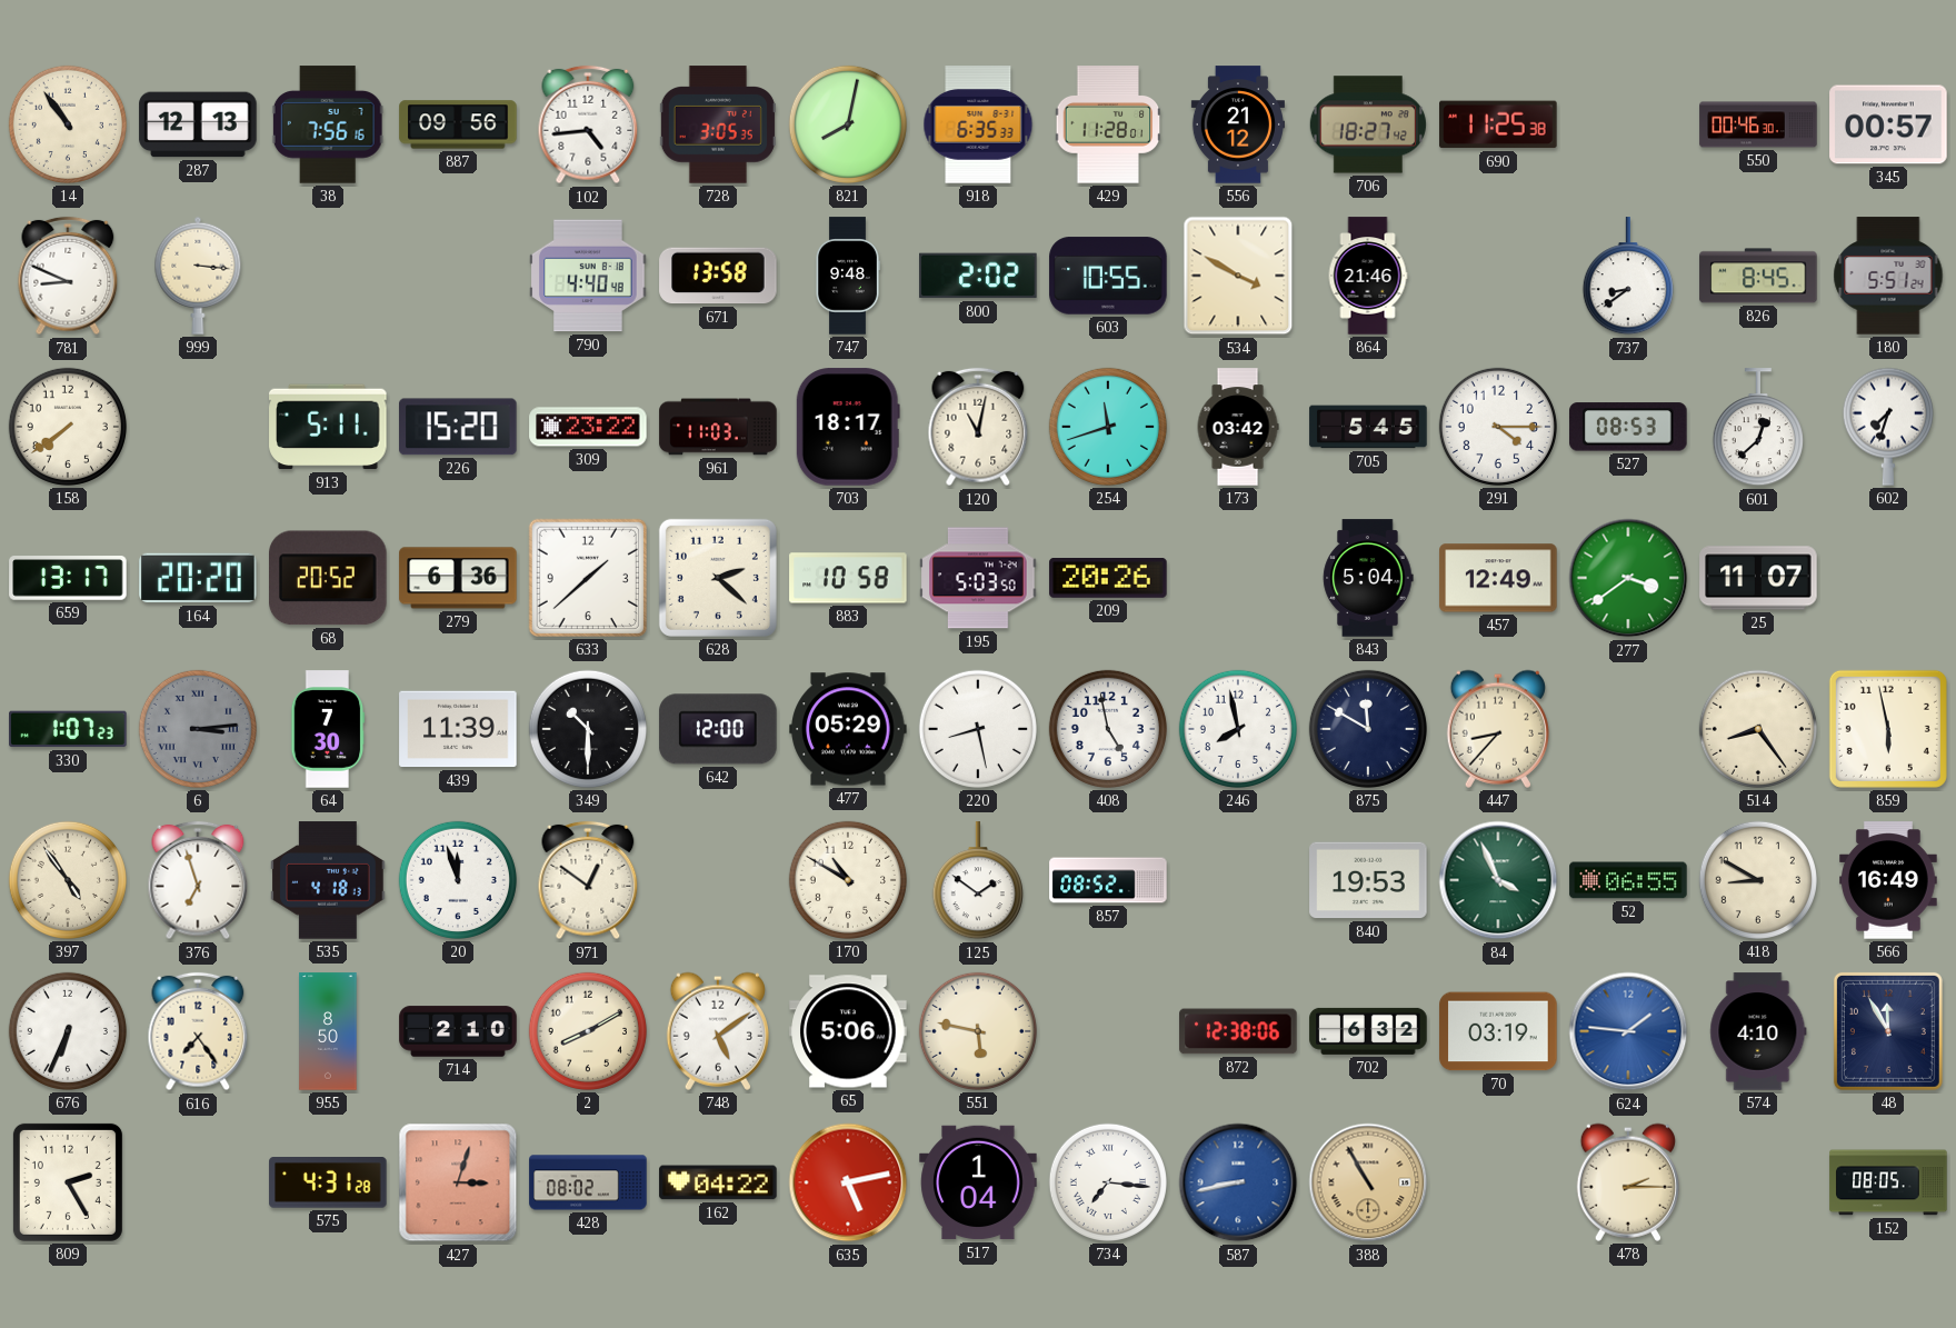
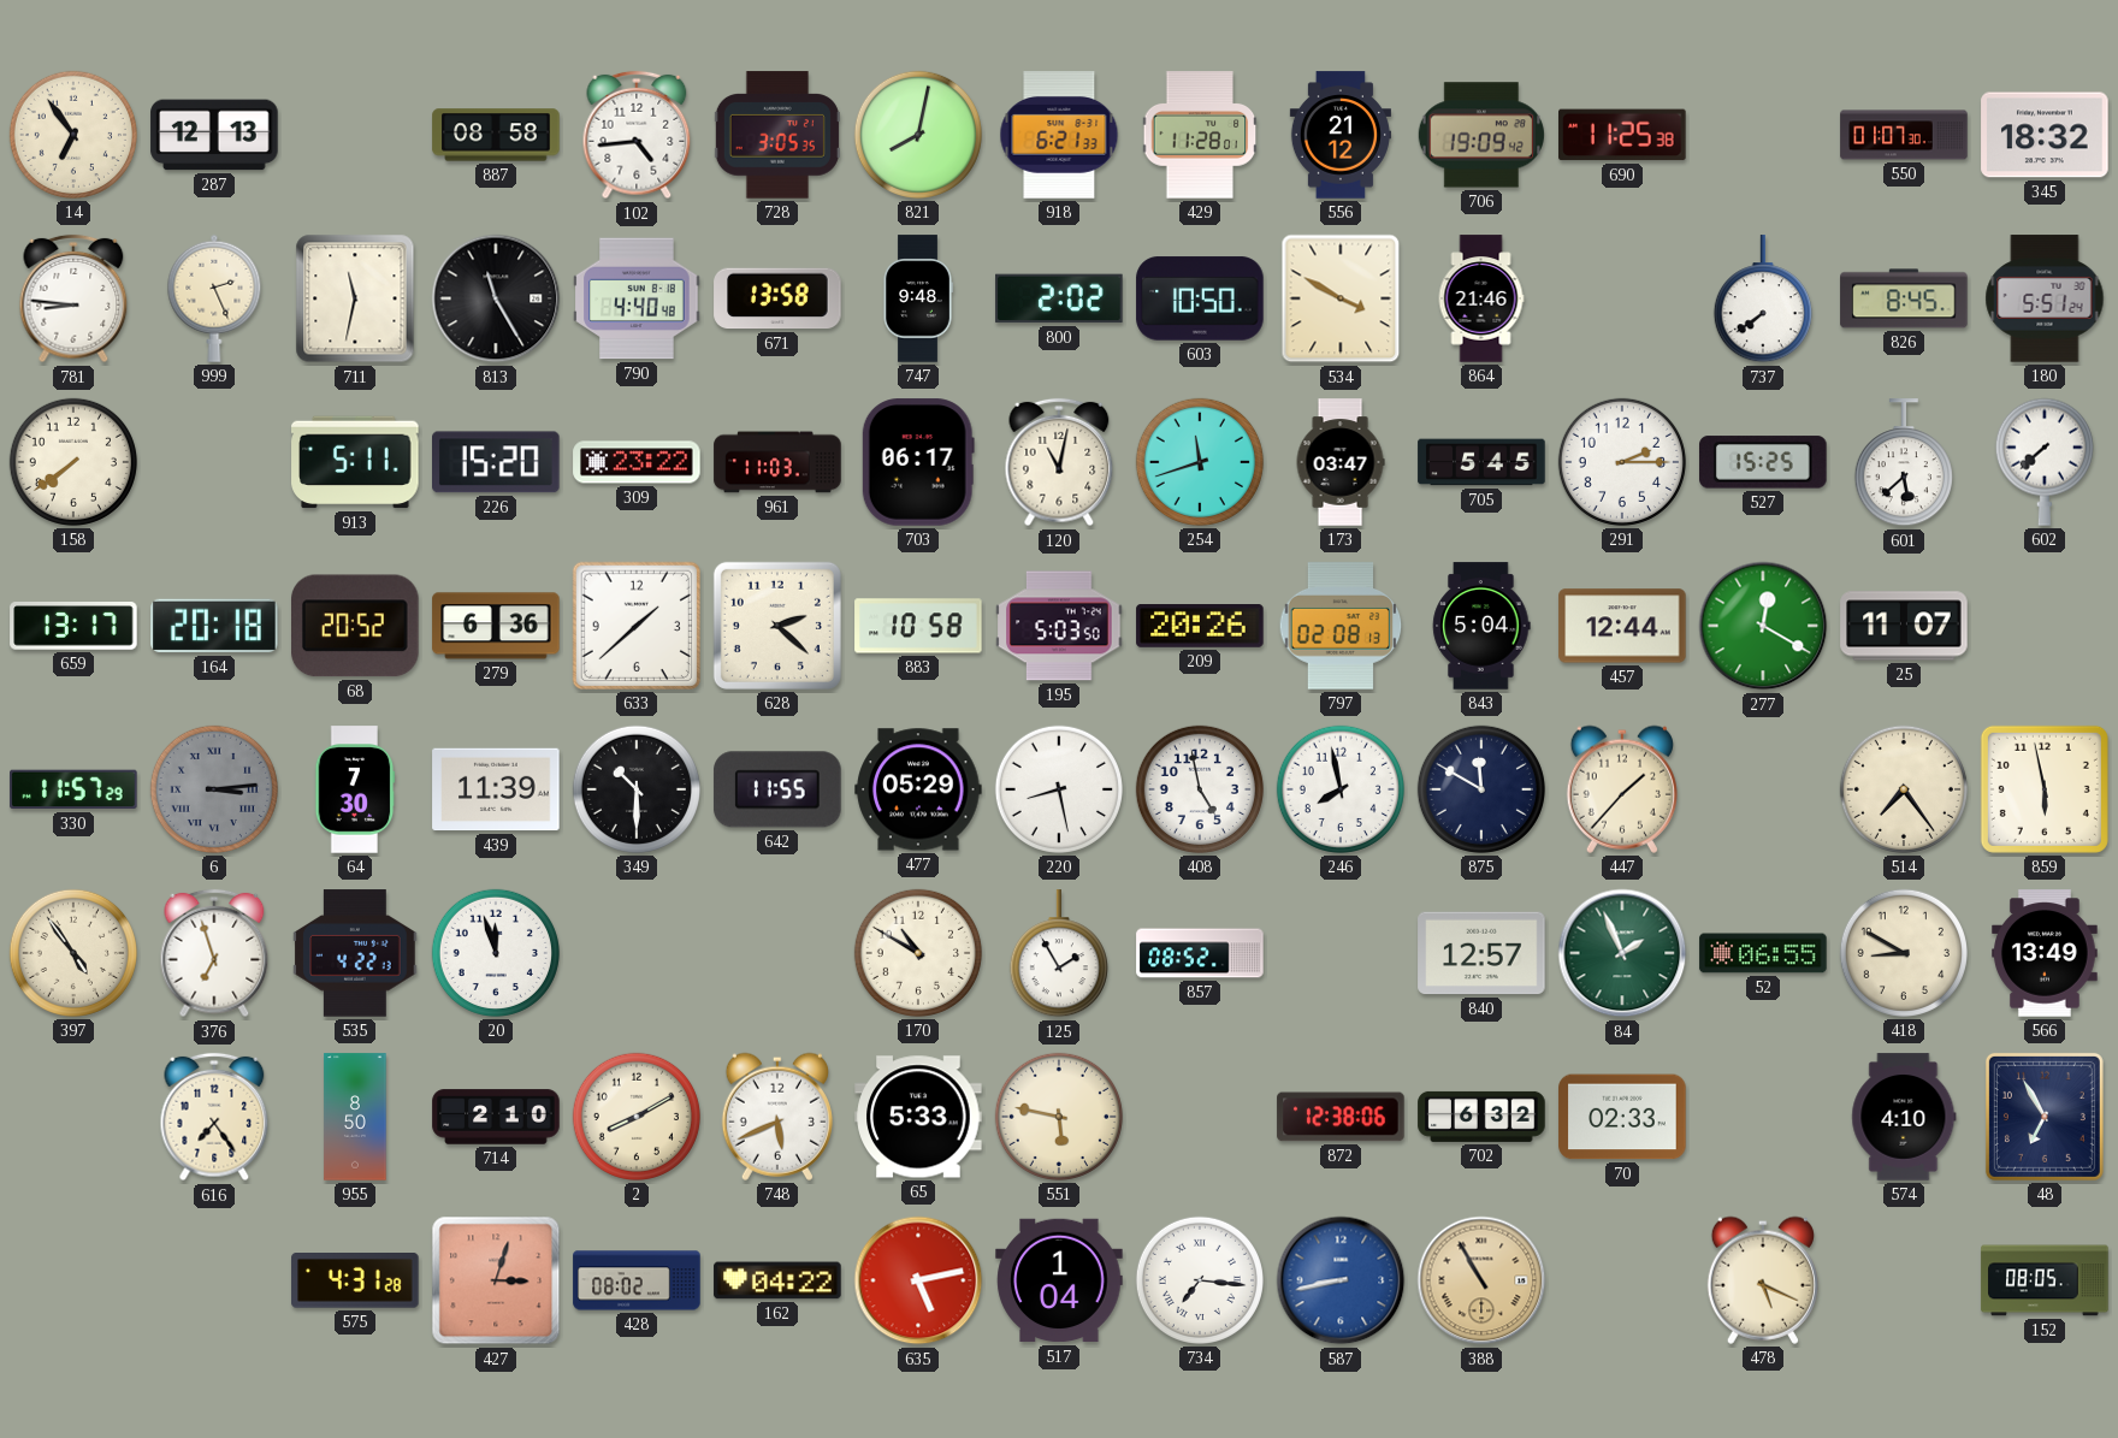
14: 10:54 -> 6:54
38: 7:56 -> none
887: 09:56 -> 08:58
918: 6:35 -> 6:21
706: 18:27 -> 19:09
550: 00:46 -> 01:07
345: 00:57 -> 18:32
781: 8:49 -> 8:46
999: 3:16 -> 2:26
711: none -> 11:32
813: none -> 11:25
603: 10:55 -> 10:50
737: 8:39 -> 7:39
703: 18:17 -> 06:17
173: 03:42 -> 03:47
291: 4:15 -> 2:15
527: 08:53 -> 15:25
601: 12:38 -> 5:38
602: 7:33 -> 7:38
164: 20:20 -> 20:18
797: none -> 02:08
457: 12:49 -> 12:44
277: 3:39 -> 12:20
330: 1:07 -> 11:57
642: 12:00 -> 11:55
447: 8:37 -> 1:37
514: 8:24 -> 7:24
535: 4:18 -> 4:22
971: 12:51 -> none
125: 1:51 -> 1:55
840: 19:53 -> 12:57
84: 3:56 -> 1:56
566: 16:49 -> 13:49
676: 6:34 -> none
748: 5:09 -> 5:41
65: 5:06 -> 5:33
70: 03:19 -> 02:33
624: 1:46 -> none
48: 11:55 -> 6:55
809: 2:25 -> none
478: 2:15 -> 5:19
